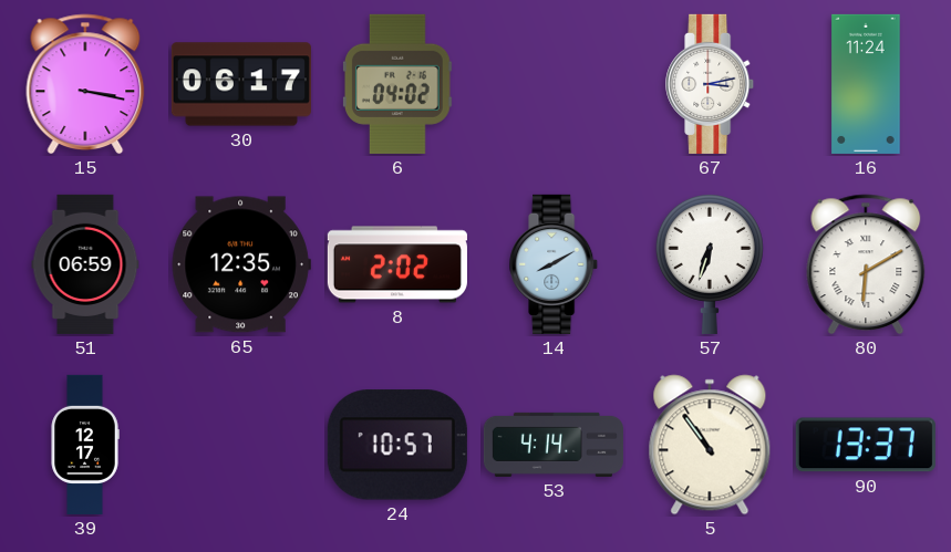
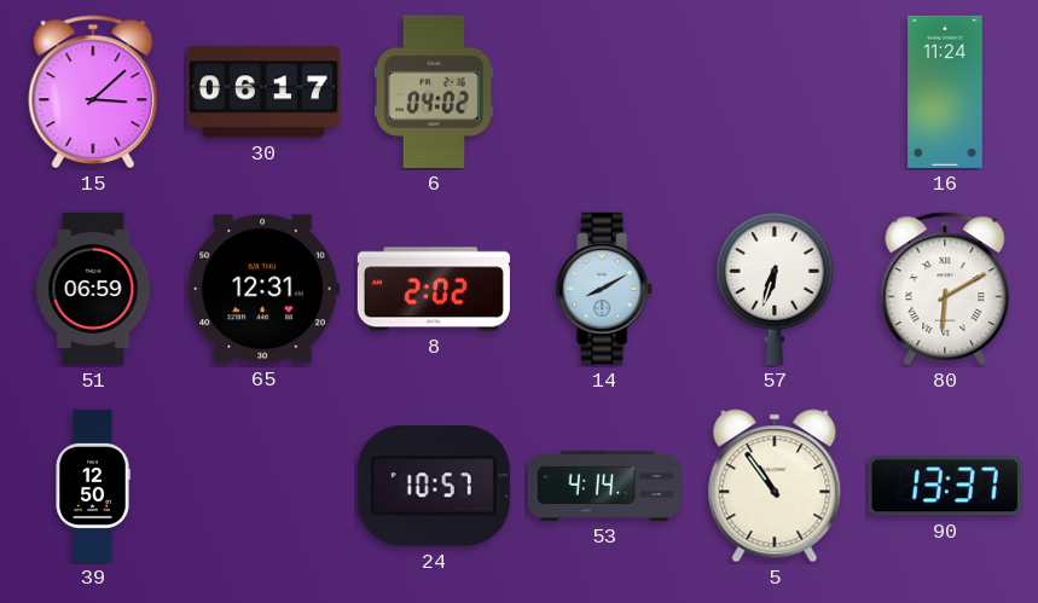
15: 3:17 -> 3:08
67: 3:13 -> none
65: 12:35 -> 12:31
39: 12:17 -> 12:50
